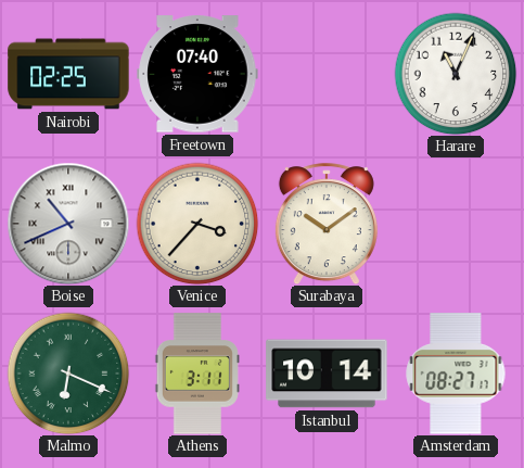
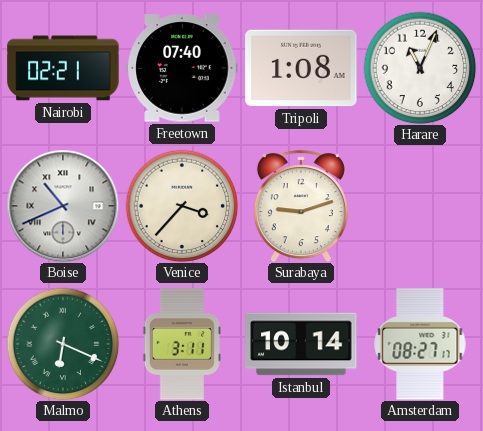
Nairobi: 02:25 -> 02:21
Tripoli: none -> 1:08
Surabaya: 10:09 -> 9:12
